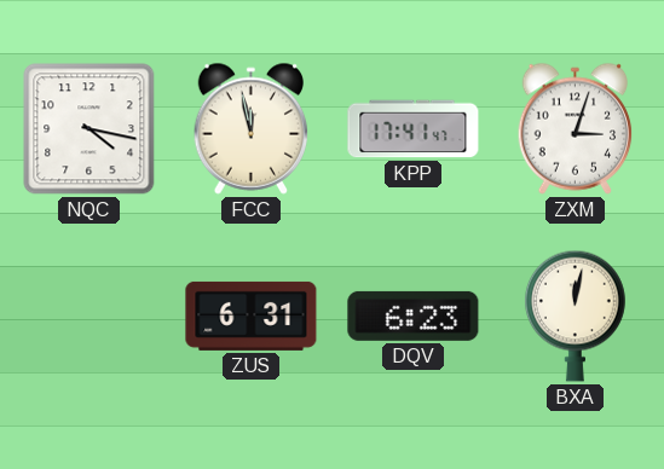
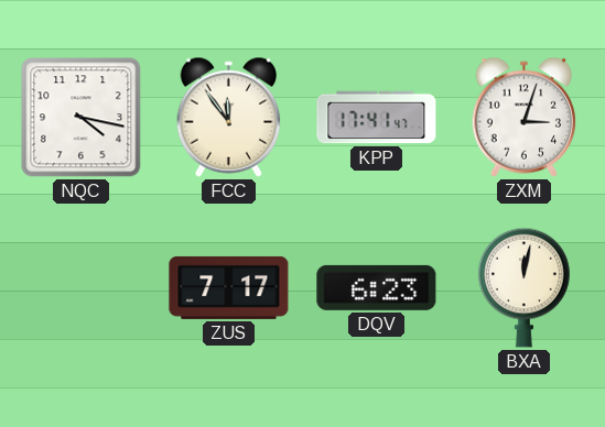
FCC: 11:58 -> 11:54
ZUS: 6:31 -> 7:17
